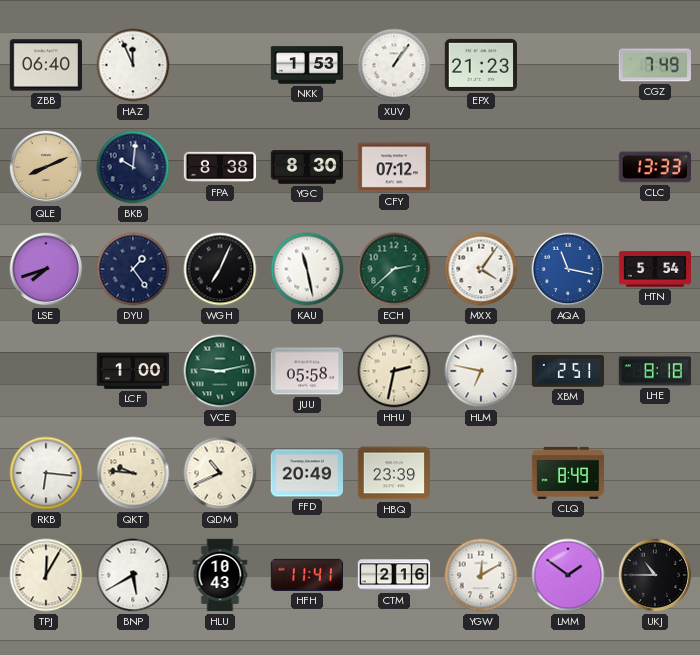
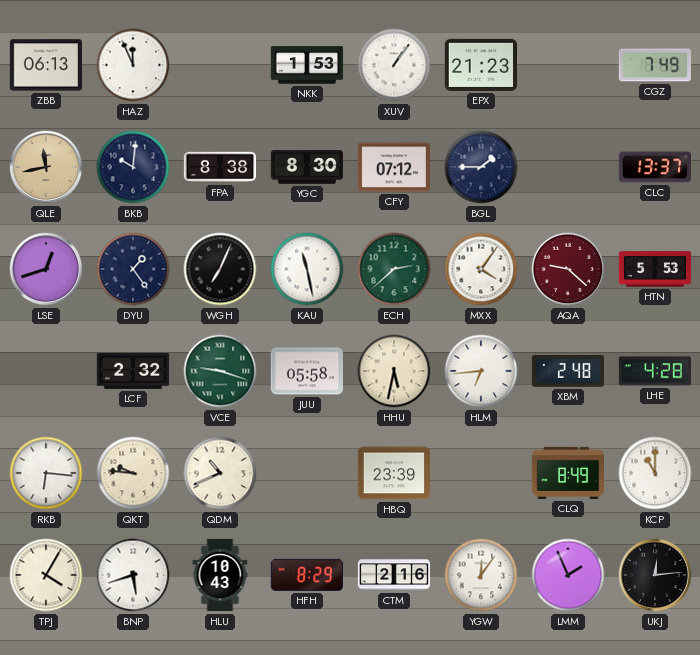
ZBB: 06:40 -> 06:13
QLE: 8:11 -> 11:43
BGL: none -> 1:45
CLC: 13:33 -> 13:37
LSE: 7:42 -> 12:42
AQA: 11:17 -> 9:22
AQA dial: blue -> burgundy
HTN: 5:54 -> 5:53
LCF: 1:00 -> 2:32
VCE: 9:13 -> 9:18
HHU: 2:32 -> 5:32
HLM: 6:47 -> 6:44
XBM: 2:51 -> 2:48
LHE: 8:18 -> 4:28
FFD: 20:49 -> none
KCP: none -> 11:00
TPJ: 12:05 -> 4:05
BNP: 5:40 -> 5:42
HFH: 11:41 -> 8:29
YGW: 12:10 -> 12:06
LMM: 1:51 -> 1:56
UKJ: 10:45 -> 12:14
